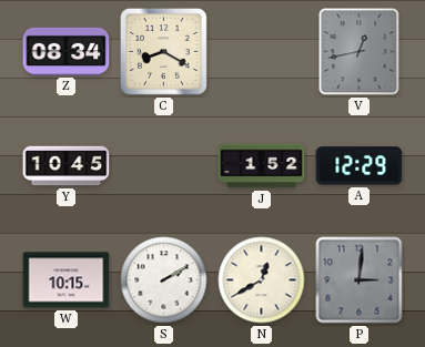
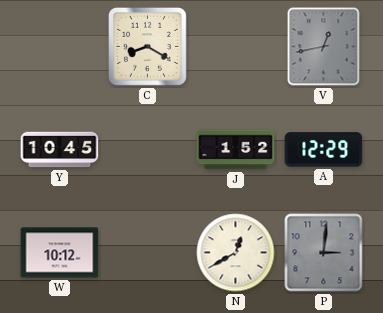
Z: 08:34 -> none
W: 10:15 -> 10:12
S: 2:10 -> none
